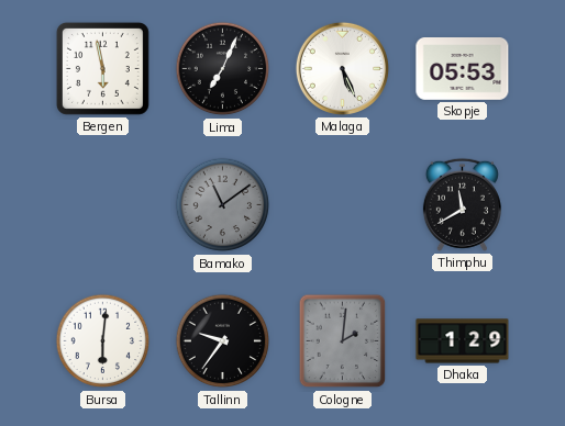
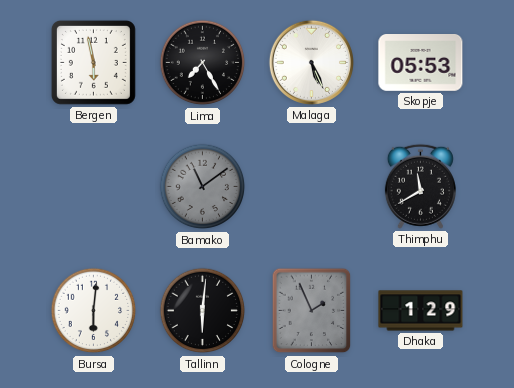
Lima: 7:04 -> 7:25
Tallinn: 9:36 -> 6:01
Cologne: 2:01 -> 1:56
